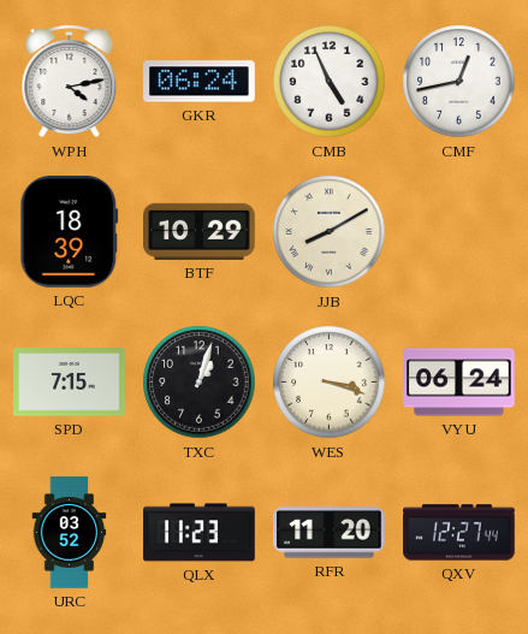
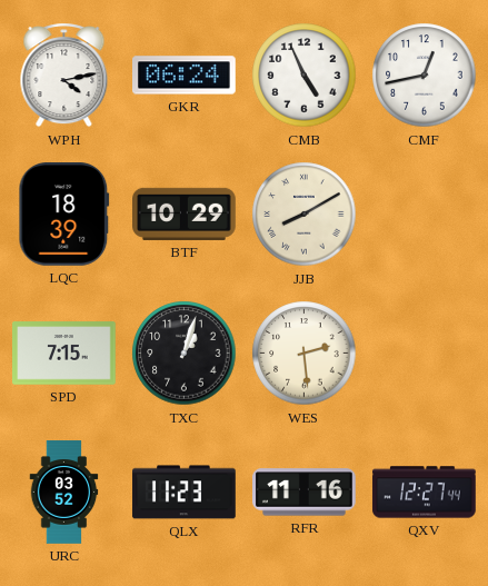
WES: 3:18 -> 2:29
VYU: 06:24 -> none
RFR: 11:20 -> 11:16
